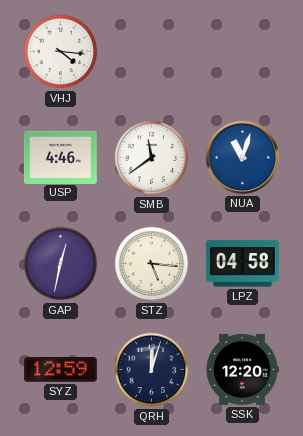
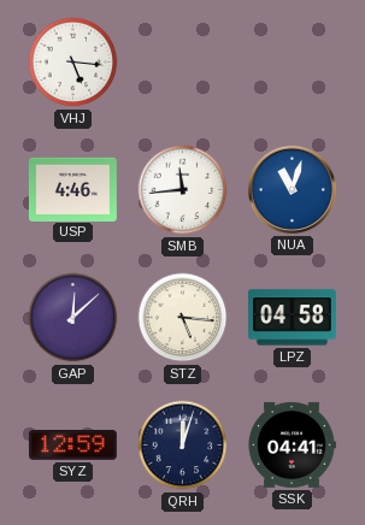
VHJ: 4:16 -> 5:16
SMB: 11:39 -> 11:44
GAP: 12:32 -> 12:08
SSK: 12:20 -> 04:41
